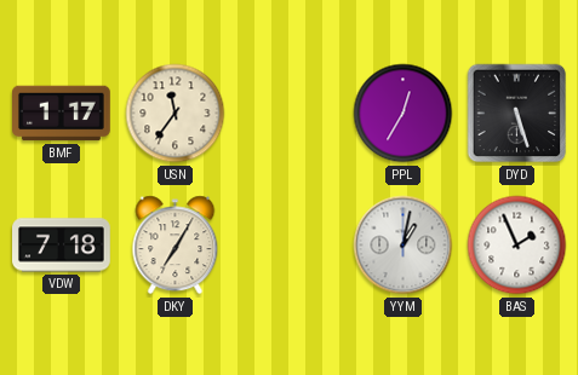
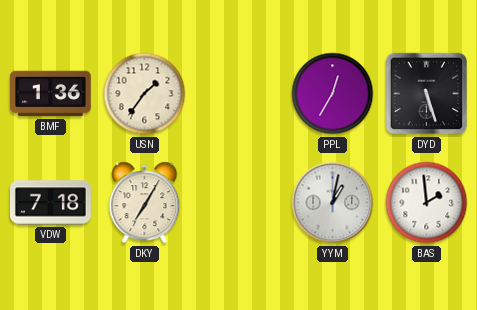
BMF: 1:17 -> 1:36
USN: 11:36 -> 1:36
BAS: 1:56 -> 1:59
